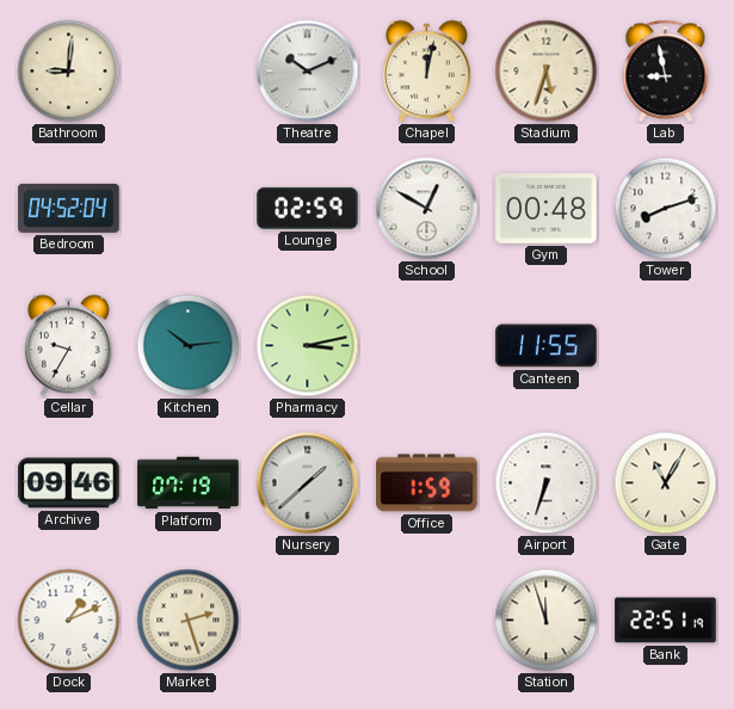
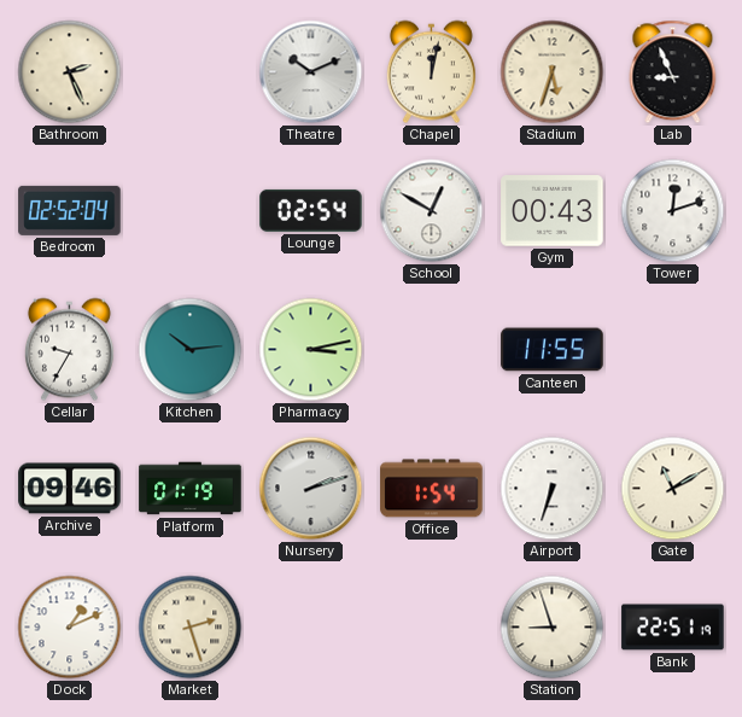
Bathroom: 9:01 -> 2:26
Lab: 8:58 -> 8:56
Bedroom: 04:52 -> 02:52
Lounge: 02:59 -> 02:54
Gym: 00:48 -> 00:43
Tower: 8:12 -> 12:12
Platform: 07:19 -> 01:19
Nursery: 1:38 -> 2:12
Office: 1:59 -> 1:54
Gate: 11:05 -> 11:10
Station: 11:57 -> 8:57
